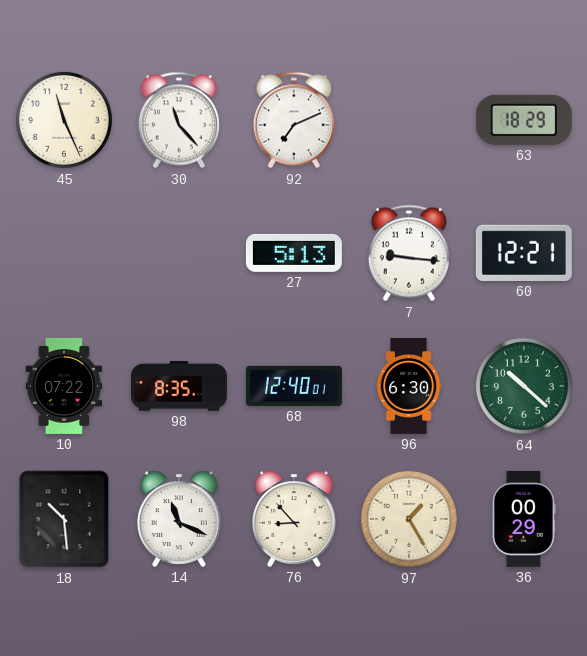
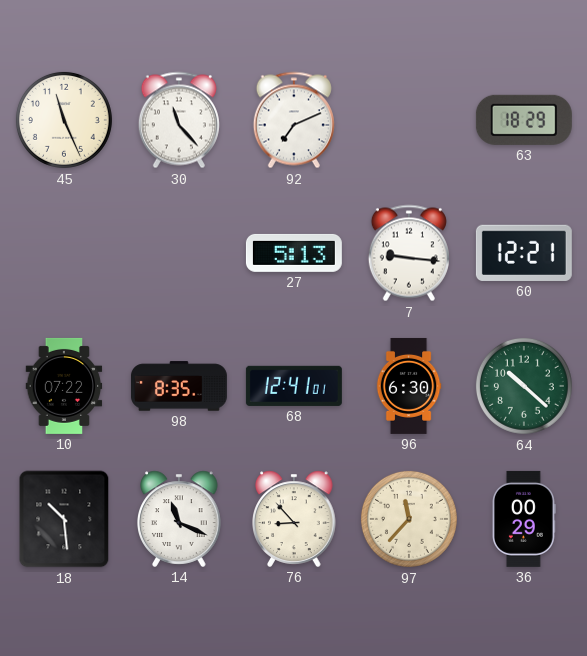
68: 12:40 -> 12:41
97: 1:25 -> 11:37
